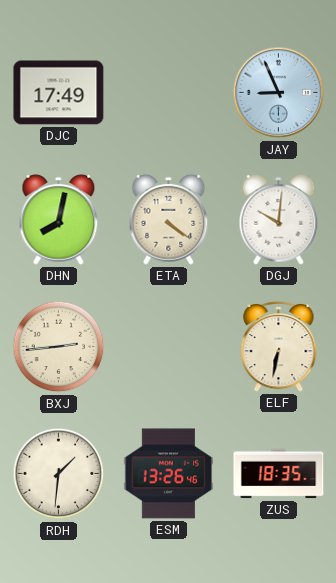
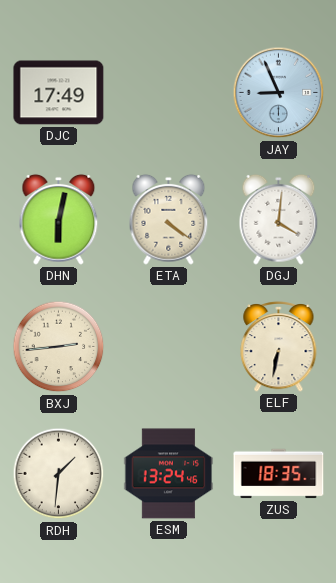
DHN: 8:02 -> 6:02
DGJ: 10:01 -> 4:01
ESM: 13:26 -> 13:24
